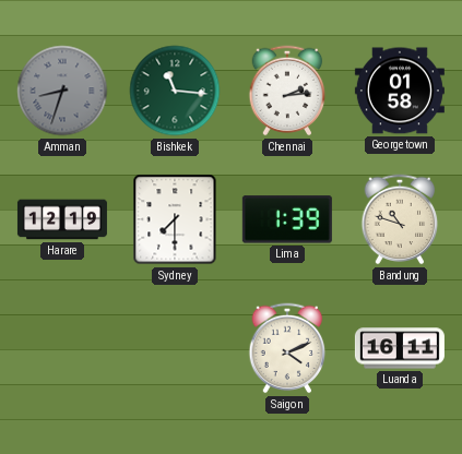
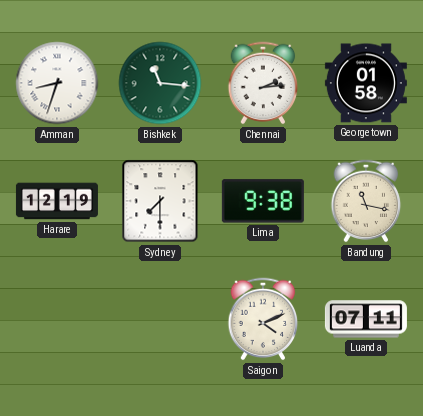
Amman dial: grey -> white
Lima: 1:39 -> 9:38
Bandung: 10:48 -> 11:17
Luanda: 16:11 -> 07:11
